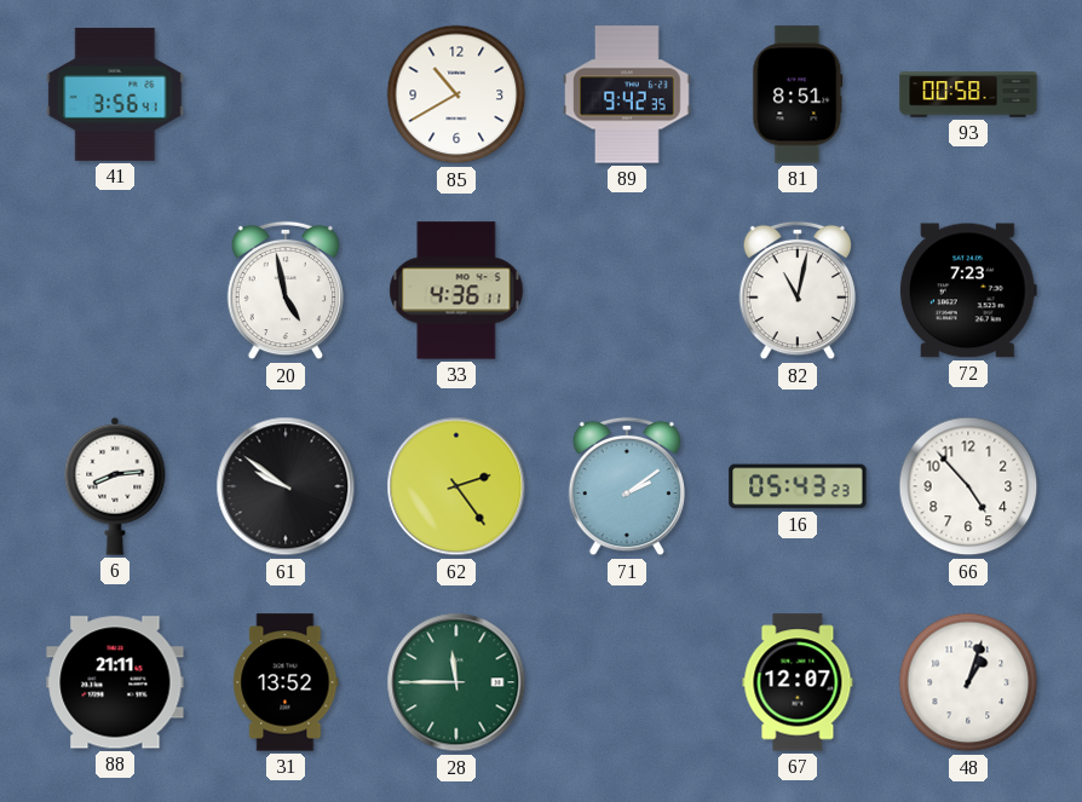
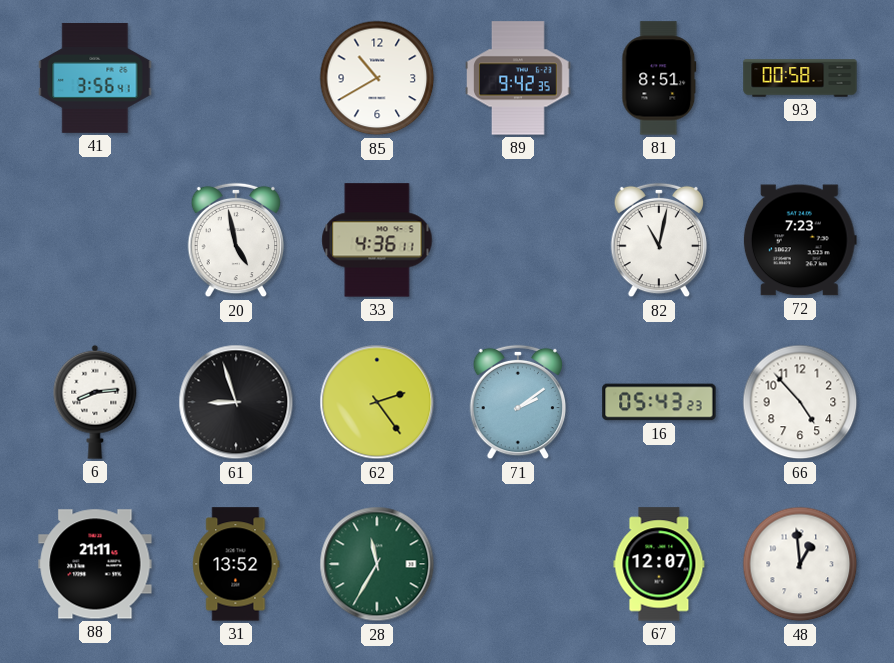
61: 9:51 -> 8:57
28: 11:45 -> 11:35
48: 1:03 -> 12:59
